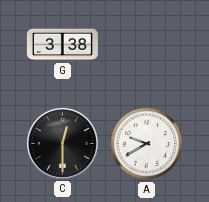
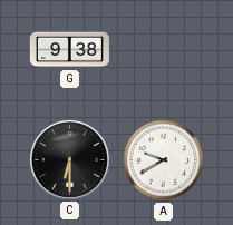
G: 3:38 -> 9:38
C: 12:30 -> 6:30
